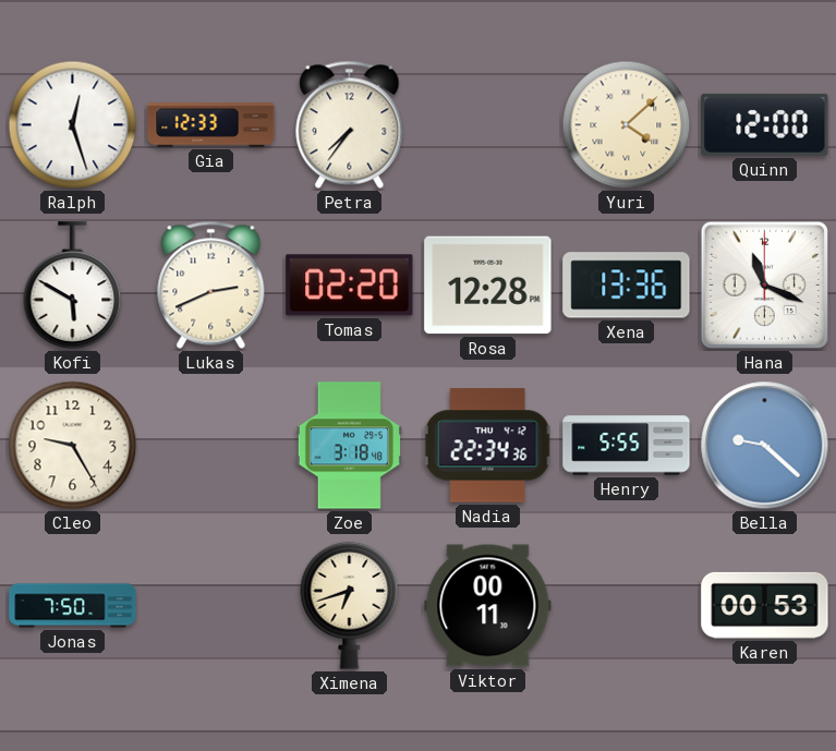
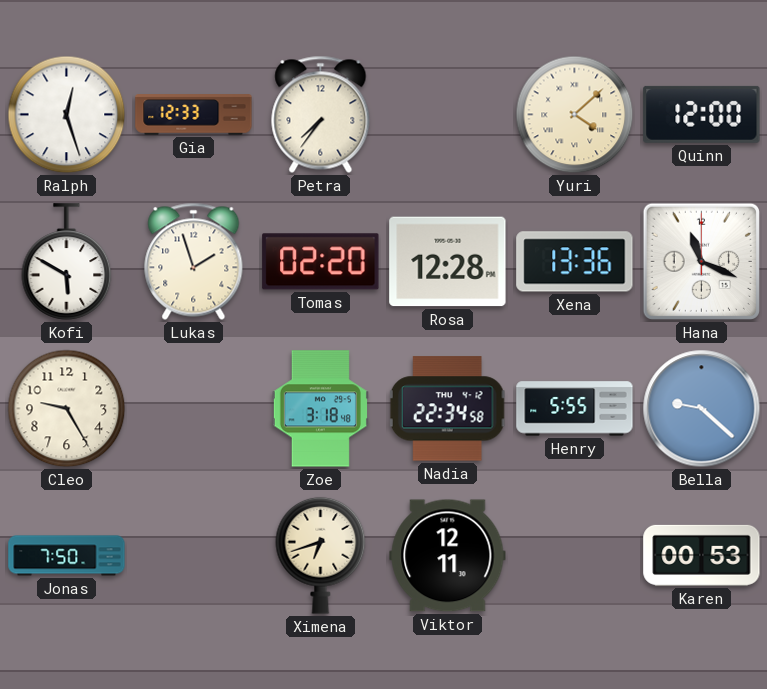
Lukas: 2:41 -> 1:57
Nadia: 22:34:36 -> 22:34:58
Viktor: 00:11 -> 12:11
